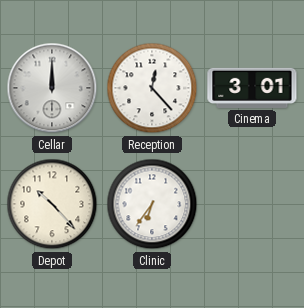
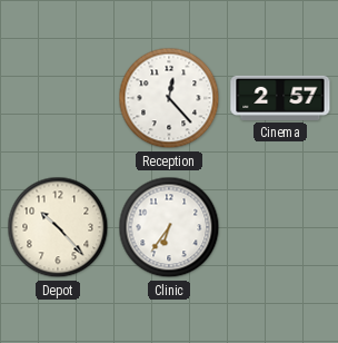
Cellar: 12:00 -> none
Cinema: 3:01 -> 2:57
